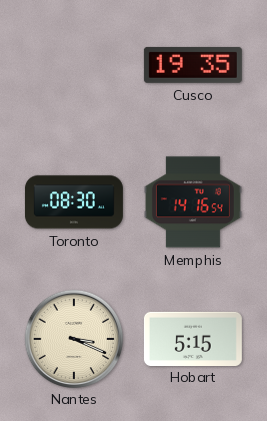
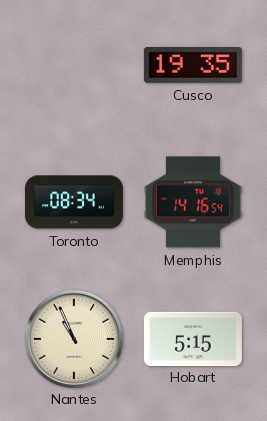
Toronto: 08:30 -> 08:34
Nantes: 3:19 -> 10:56
